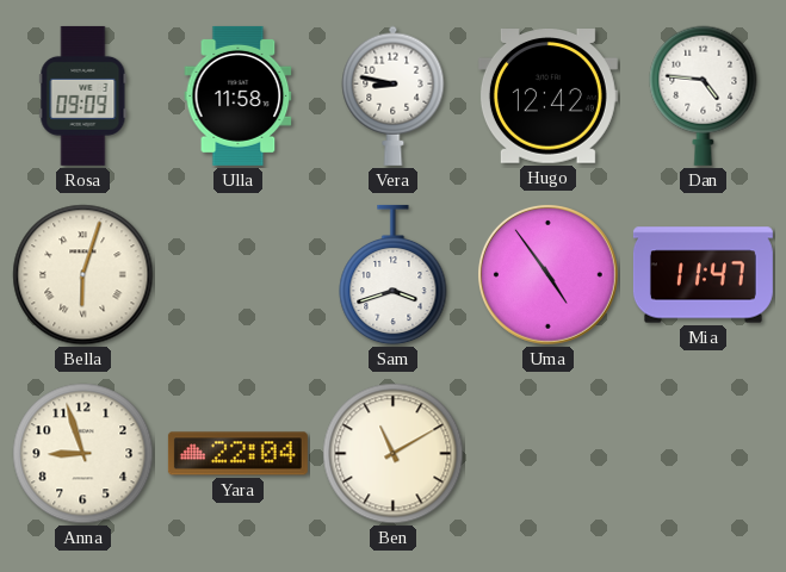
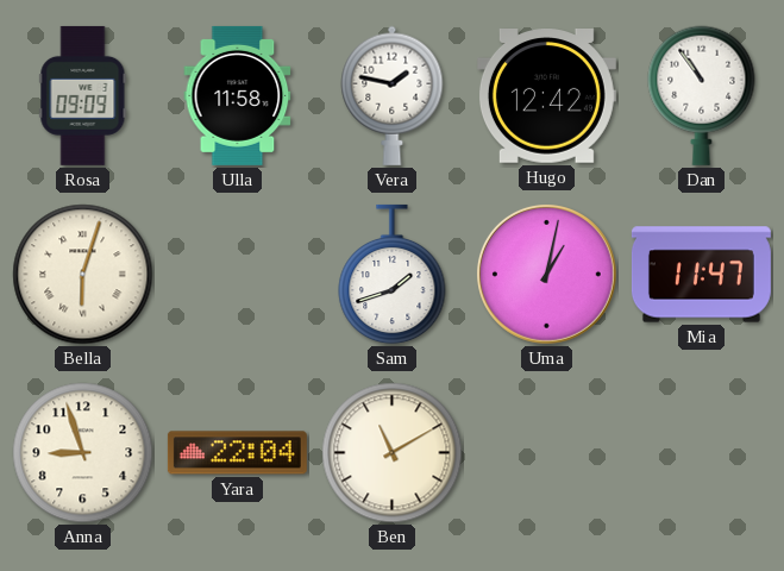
Vera: 8:47 -> 1:47
Dan: 4:46 -> 10:54
Sam: 3:42 -> 1:42
Uma: 4:54 -> 1:02
